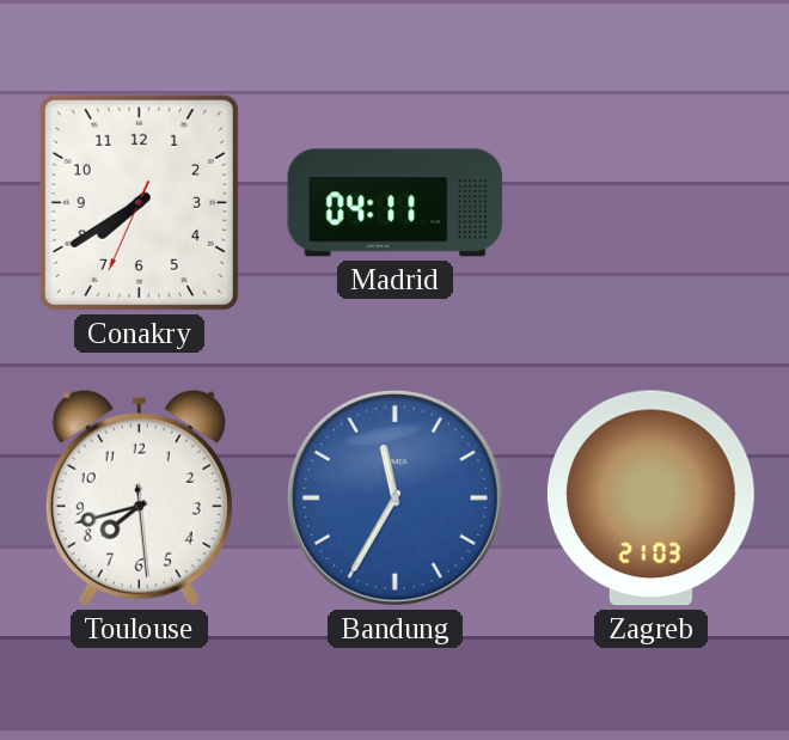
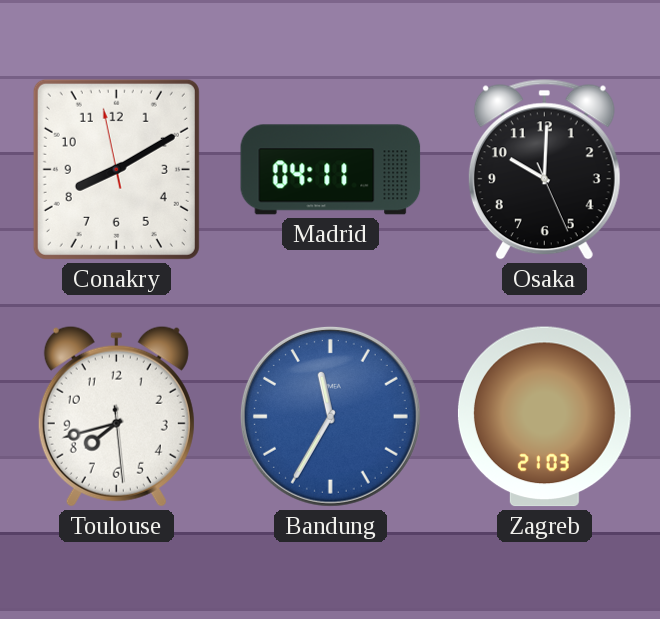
Conakry: 7:39 -> 8:09
Osaka: none -> 10:00
